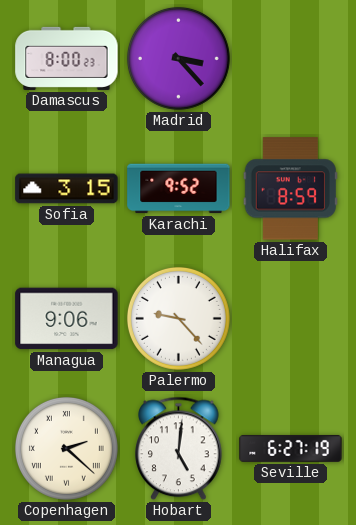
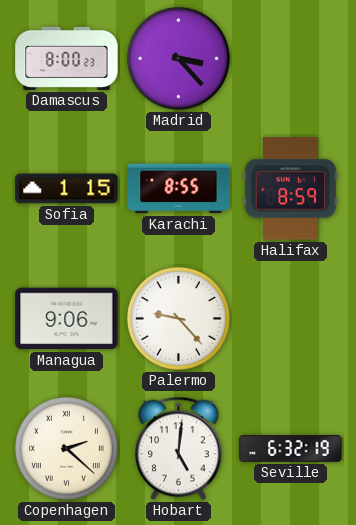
Sofia: 3:15 -> 1:15
Karachi: 9:52 -> 8:55
Seville: 6:27 -> 6:32
